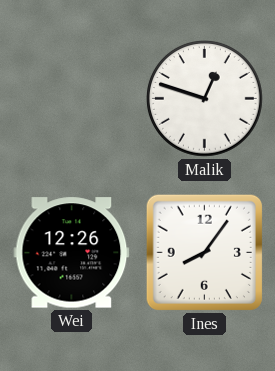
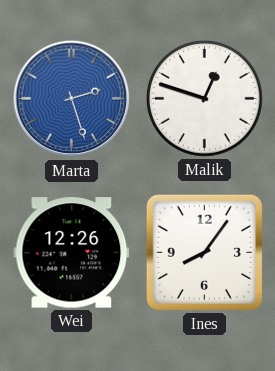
Marta: none -> 2:27
